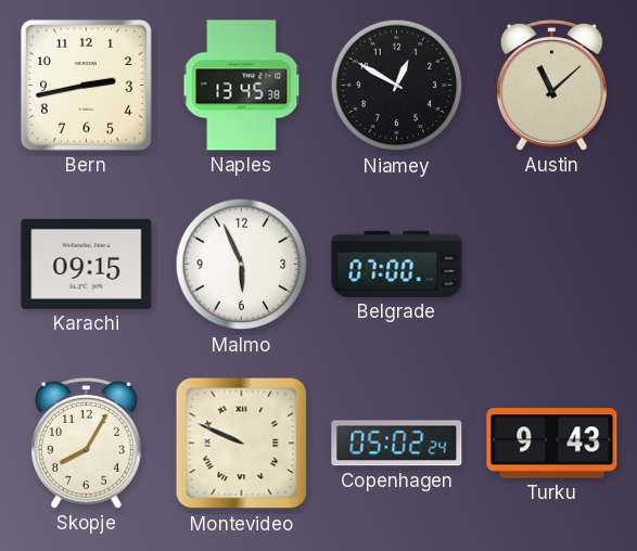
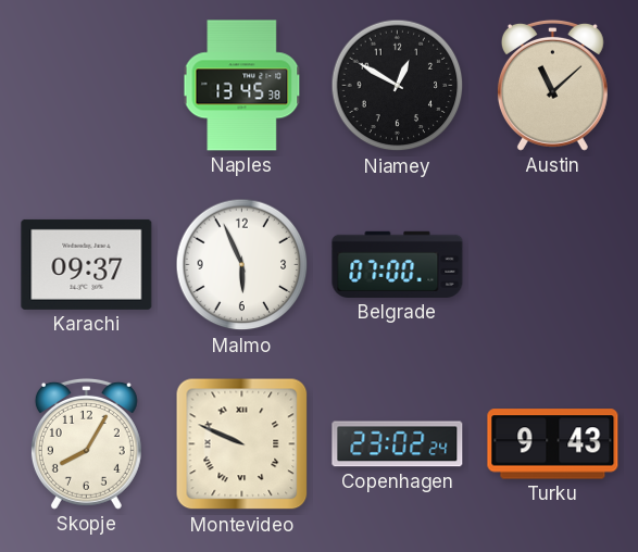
Bern: 2:43 -> none
Karachi: 09:15 -> 09:37
Copenhagen: 05:02 -> 23:02
